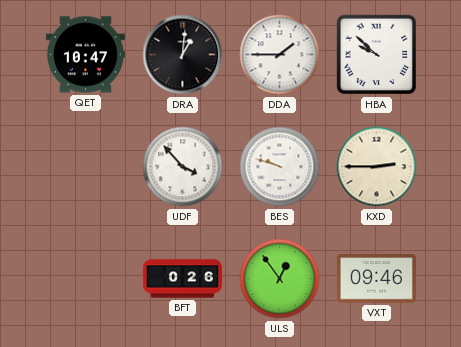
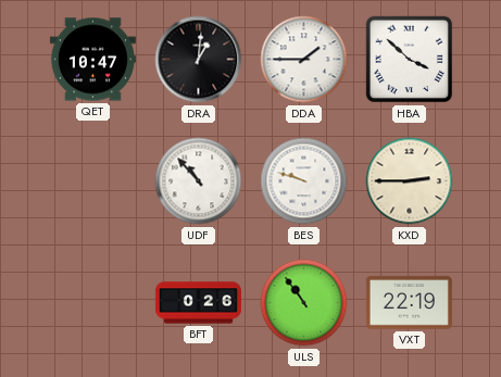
HBA: 9:52 -> 3:52
UDF: 3:53 -> 10:53
ULS: 12:54 -> 10:54
VXT: 09:46 -> 22:19
